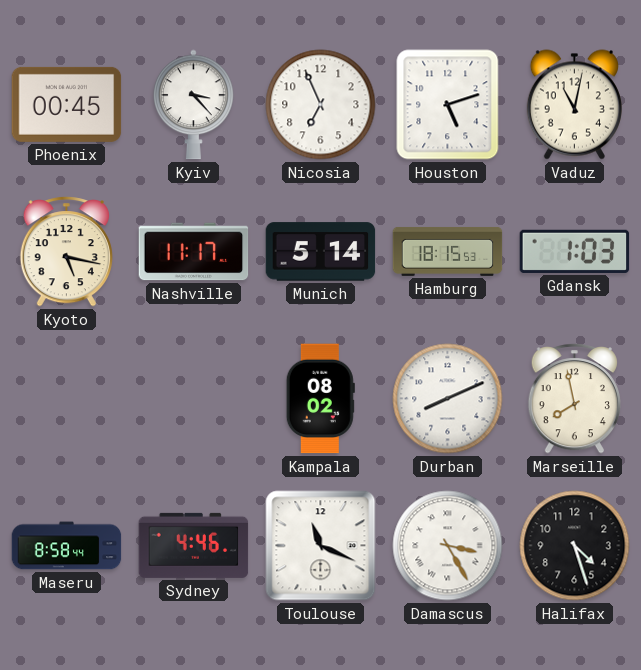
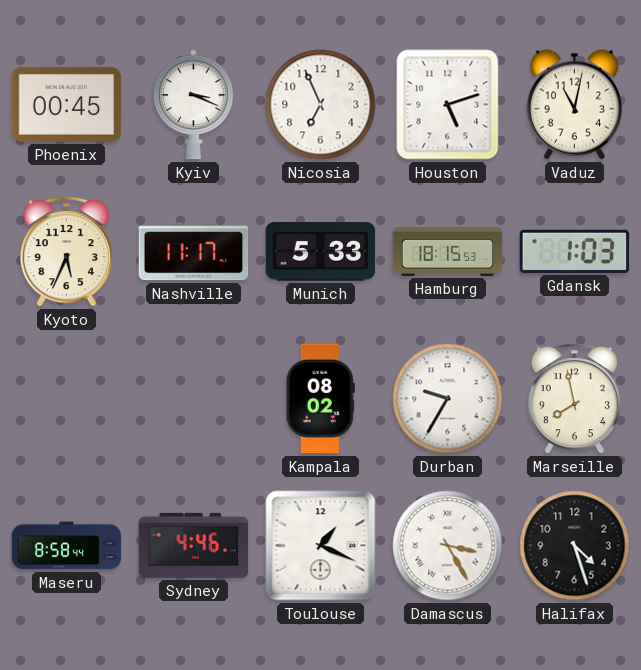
Kyiv: 3:23 -> 3:19
Kyoto: 5:17 -> 5:34
Munich: 5:14 -> 5:33
Durban: 8:11 -> 9:35
Toulouse: 11:19 -> 1:19
